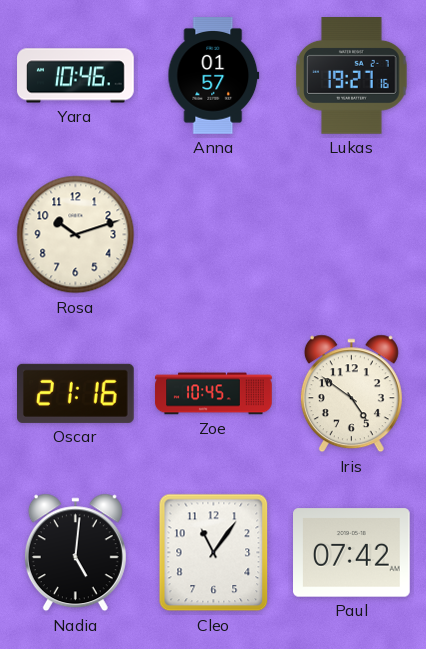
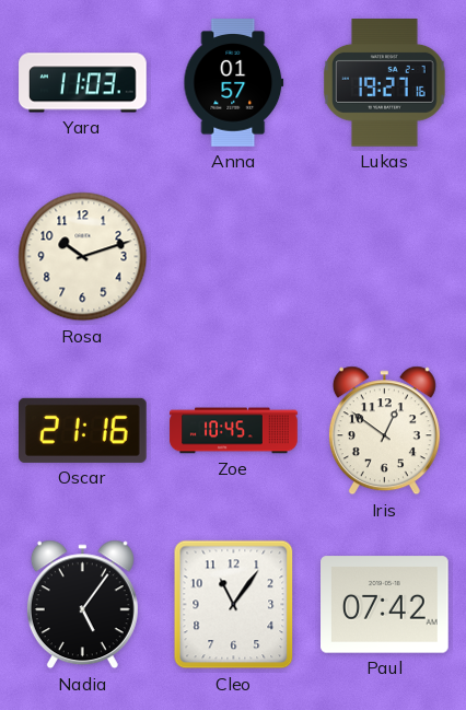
Yara: 10:46 -> 11:03
Iris: 4:51 -> 12:51
Nadia: 5:01 -> 5:06
